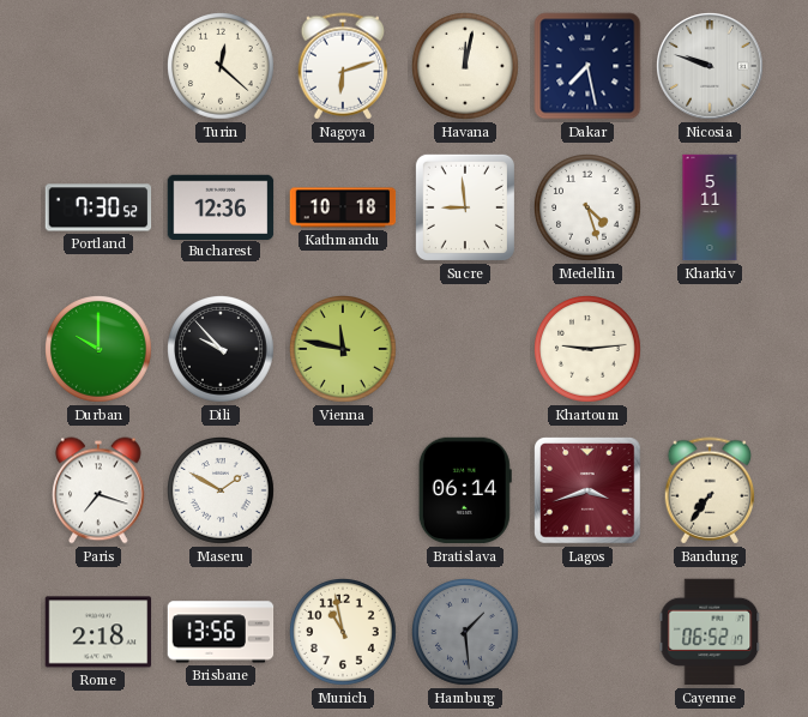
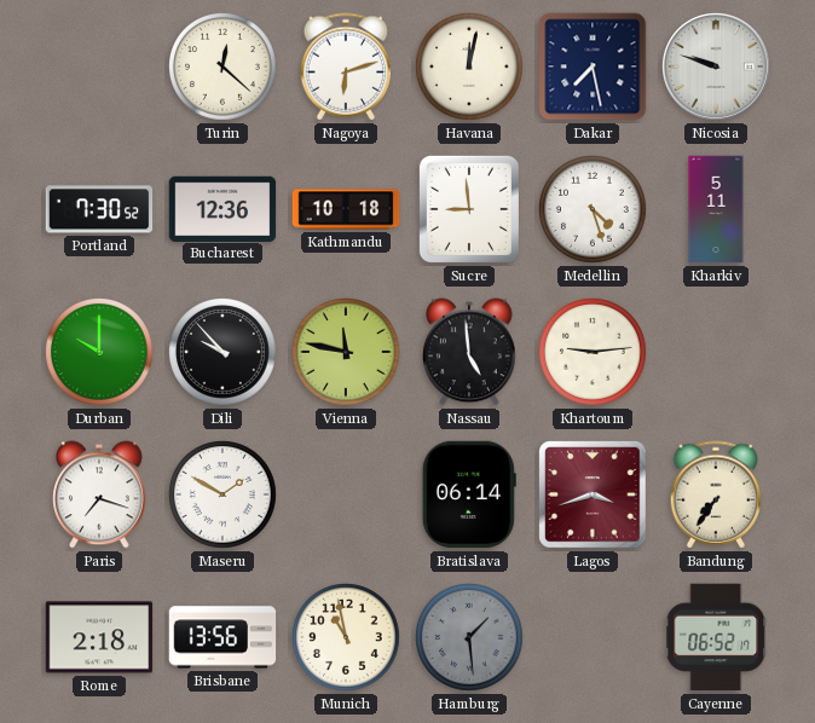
Nassau: none -> 4:59
